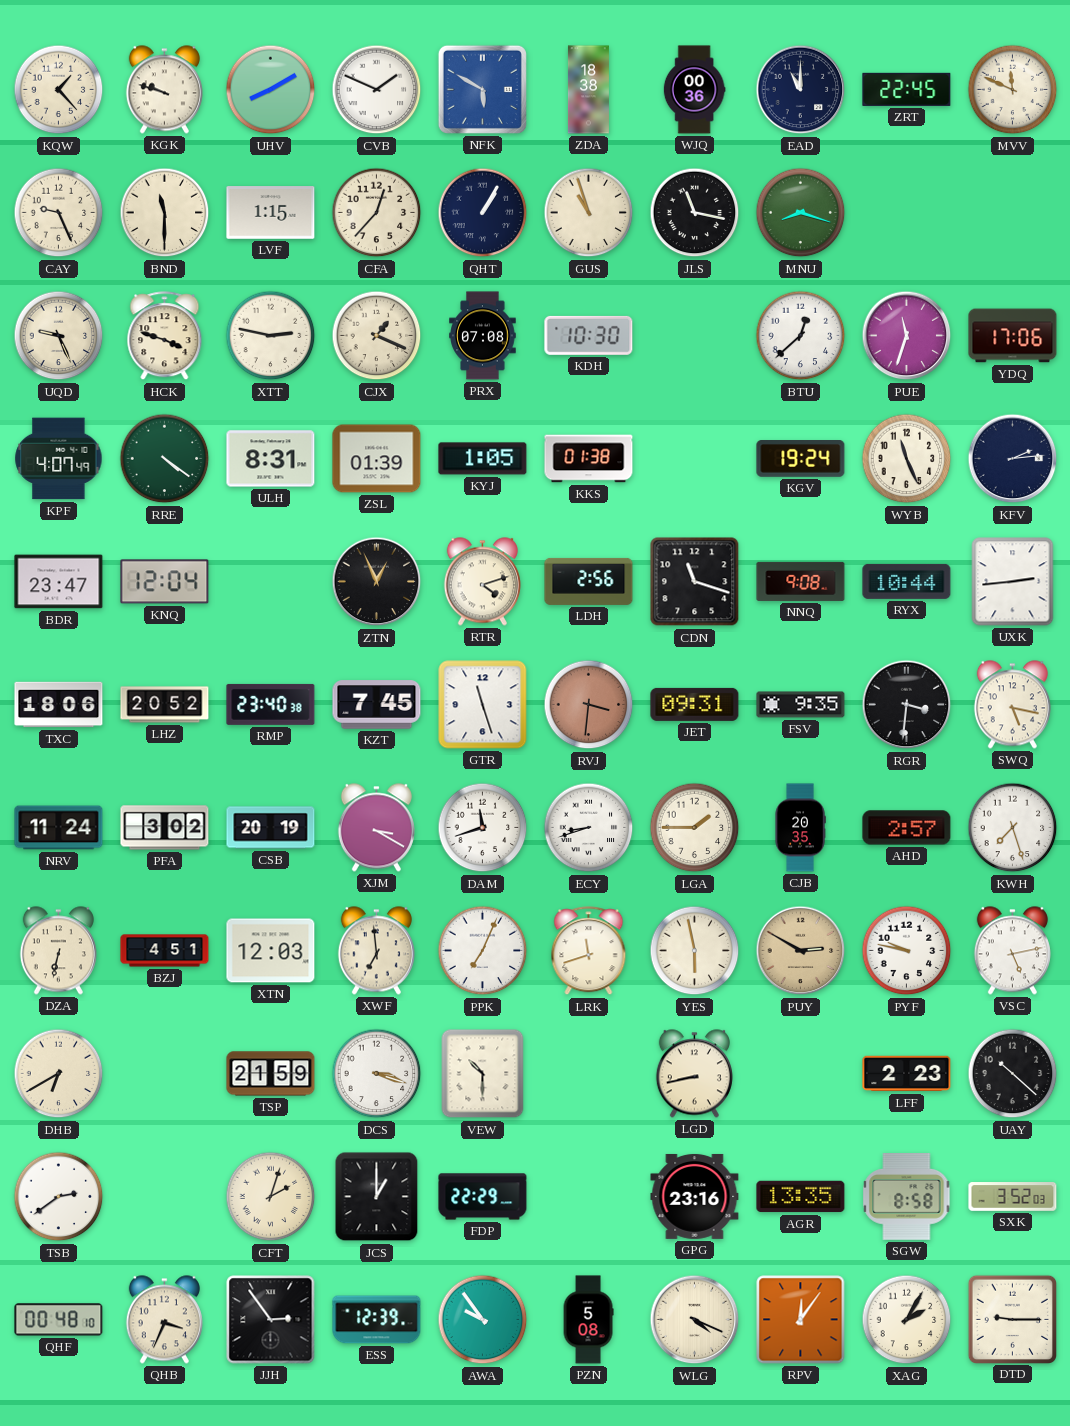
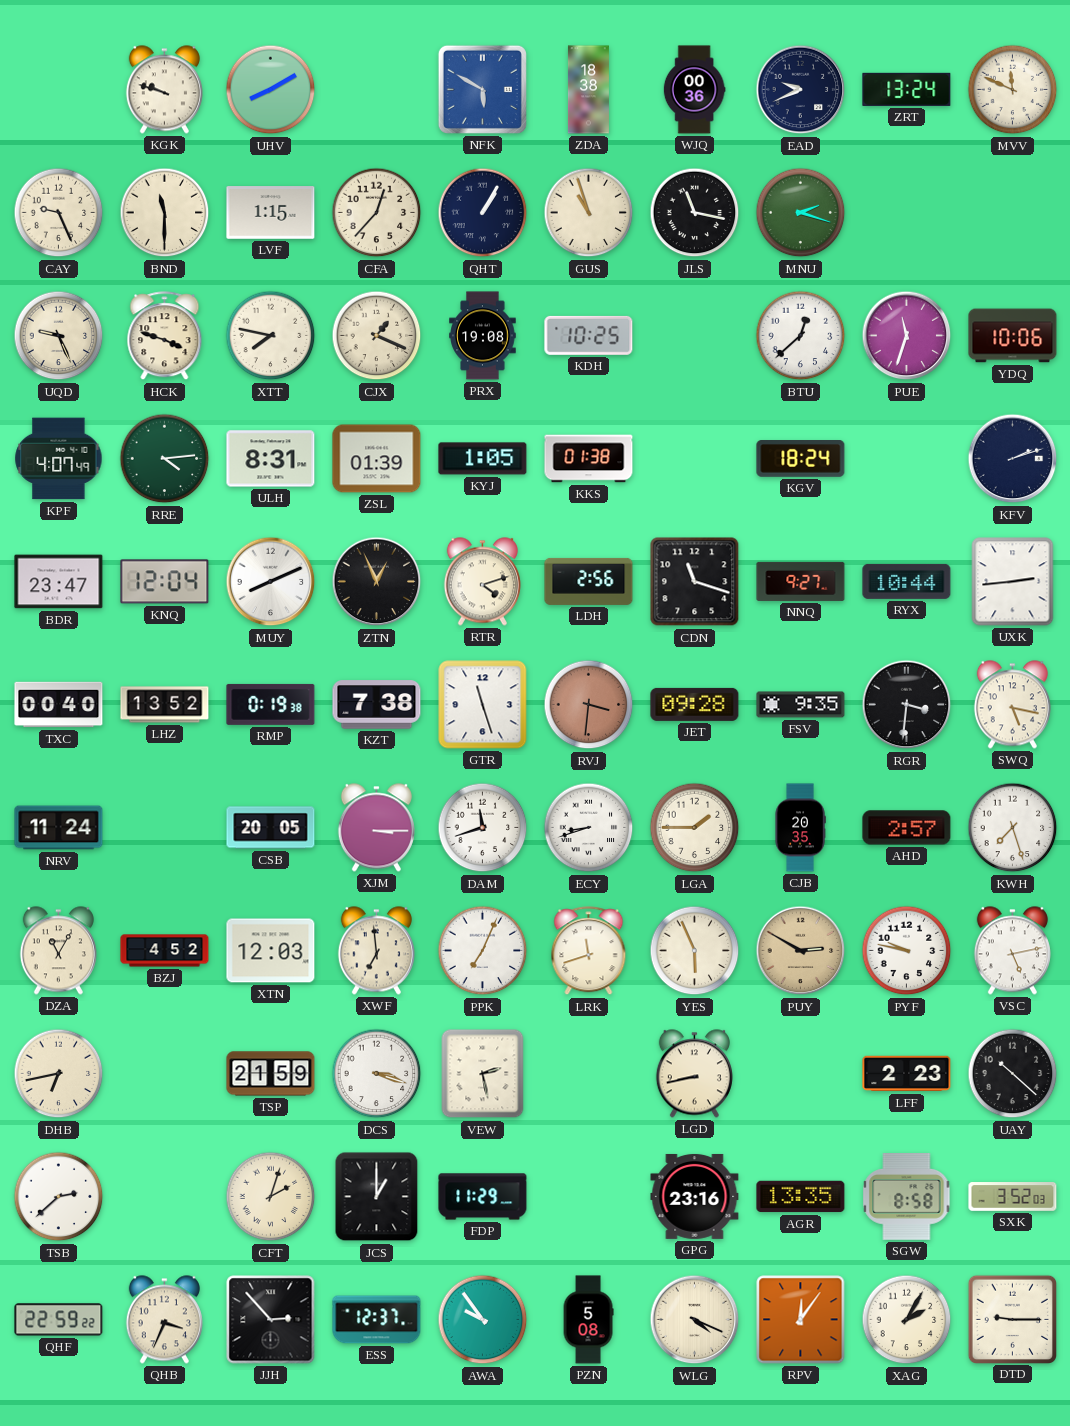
KQW: 1:23 -> none
CVB: 1:49 -> none
EAD: 11:00 -> 9:41
ZRT: 22:45 -> 13:24
MNU: 8:18 -> 2:18
XTT: 2:47 -> 7:47
PRX: 07:08 -> 19:08
KDH: 10:30 -> 10:25
YDQ: 17:06 -> 10:06
RRE: 4:21 -> 4:14
KGV: 19:24 -> 18:24
WYB: 11:26 -> none
KFV: 2:14 -> 2:12
MUY: none -> 8:11
NNQ: 9:08 -> 9:27
TXC: 18:06 -> 00:40
LHZ: 20:52 -> 13:52
RMP: 23:40 -> 0:19
KZT: 7:45 -> 7:38
JET: 09:31 -> 09:28
PFA: 3:02 -> none
CSB: 20:19 -> 20:05
XJM: 3:20 -> 3:15
DZA: 6:32 -> 11:05
BZJ: 4:51 -> 4:52
YES: 5:58 -> 5:56
DHB: 6:40 -> 6:43
VEW: 10:30 -> 2:28
TSB: 2:39 -> 2:38
FDP: 22:29 -> 11:29
QHF: 00:48 -> 22:59
JJH: 2:54 -> 2:53
ESS: 12:39 -> 12:37
